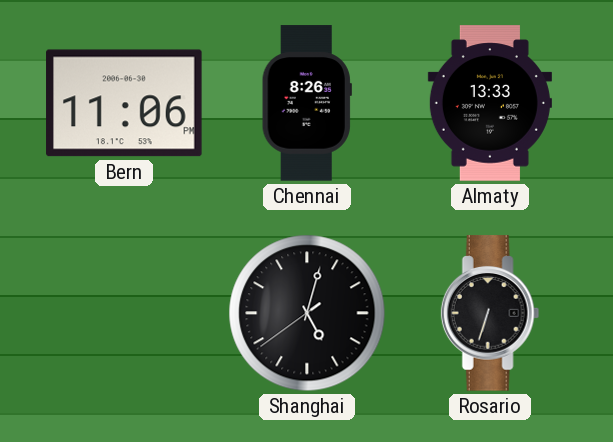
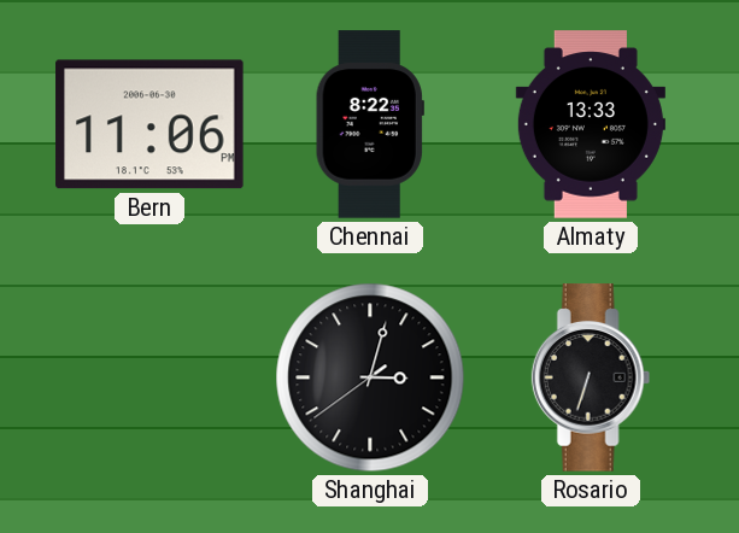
Chennai: 8:26 -> 8:22
Shanghai: 5:02 -> 3:02
